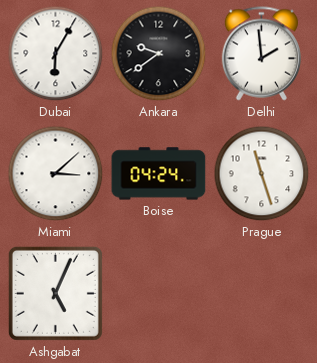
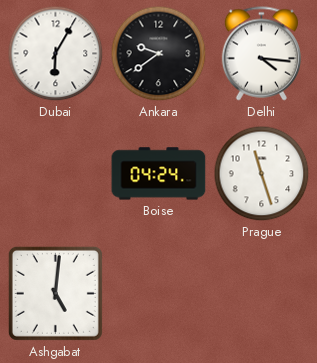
Delhi: 1:59 -> 4:16
Miami: 3:08 -> none
Ashgabat: 5:04 -> 5:01
